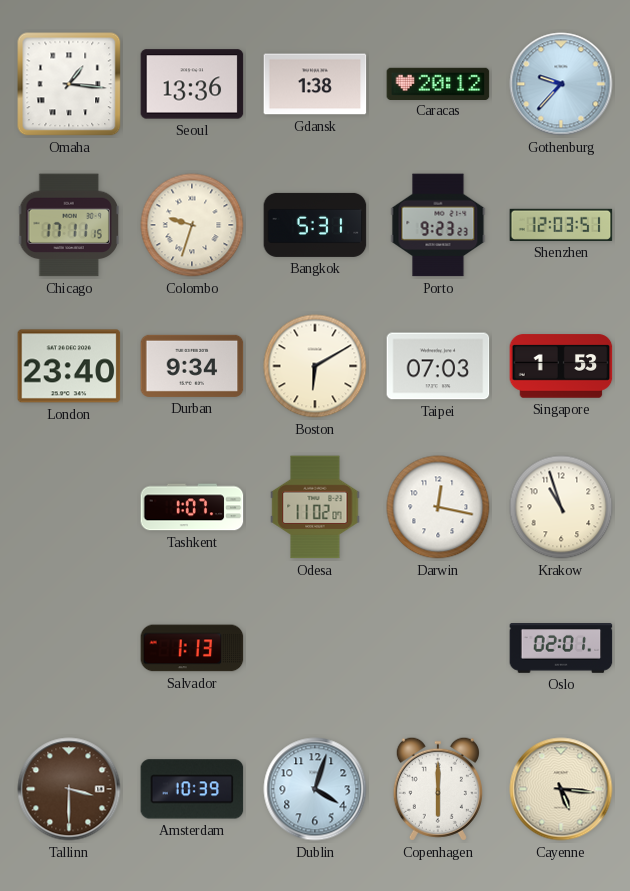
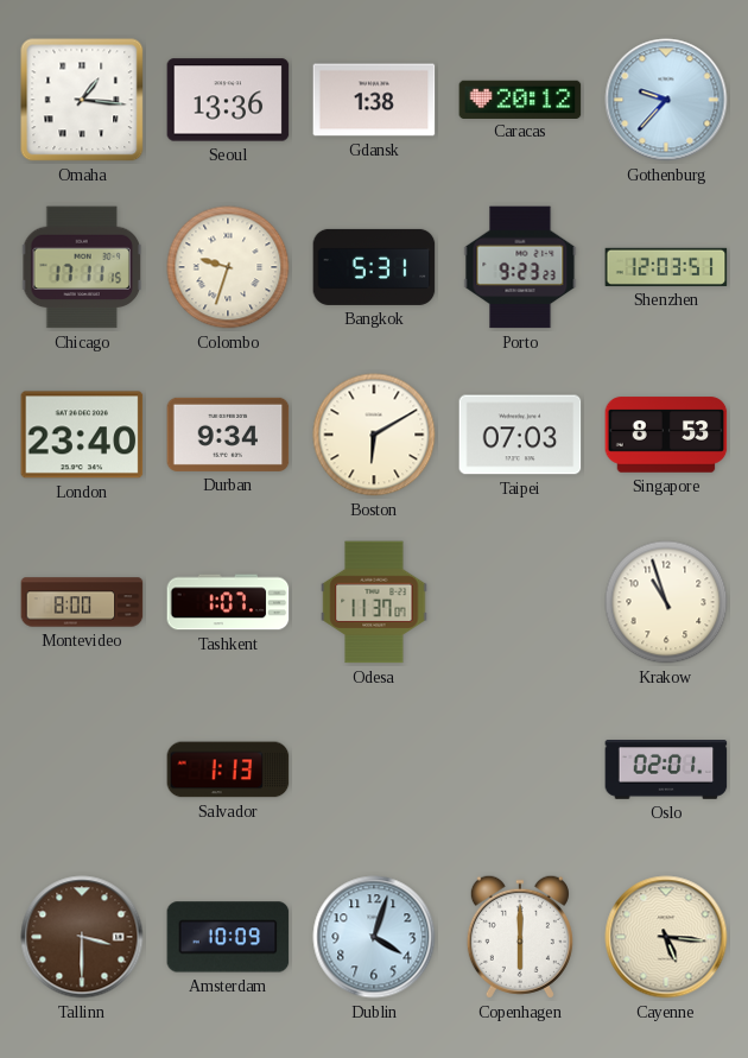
Singapore: 1:53 -> 8:53
Montevideo: none -> 8:00
Odesa: 11:02 -> 11:37
Darwin: 12:17 -> none
Amsterdam: 10:39 -> 10:09
